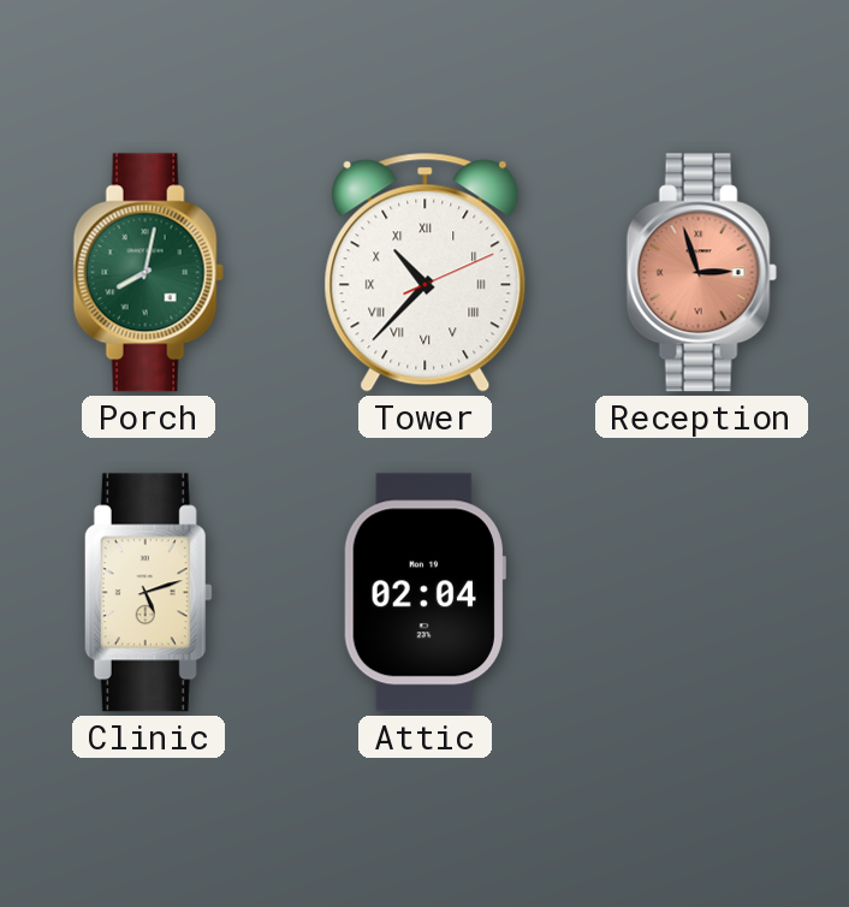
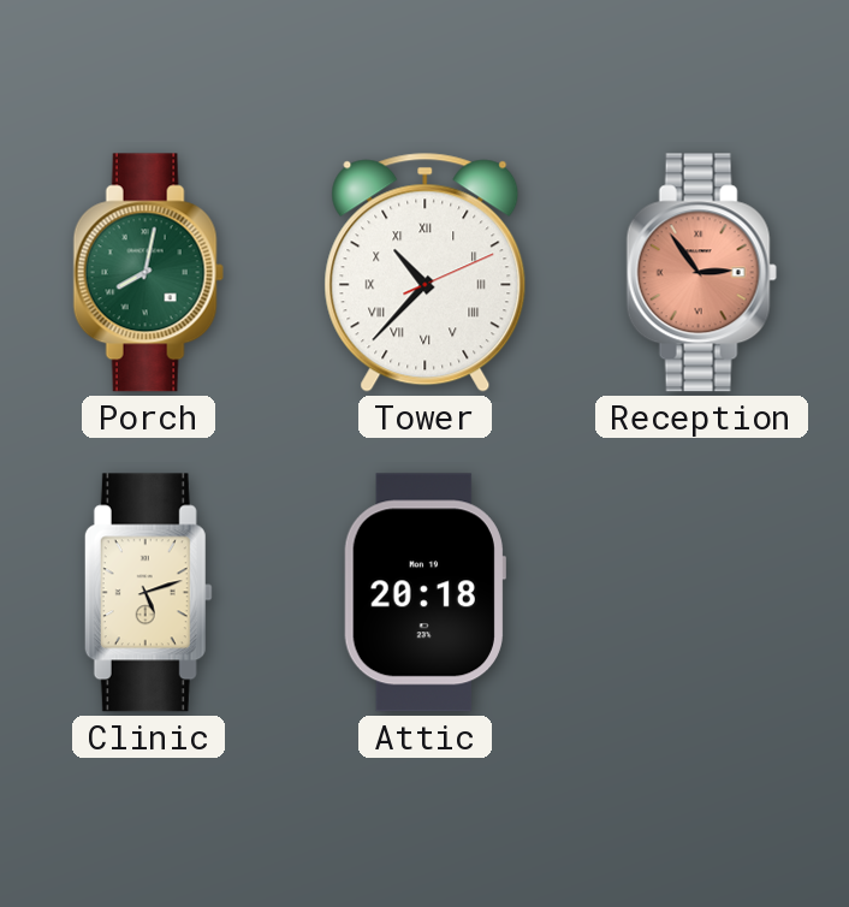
Reception: 2:57 -> 2:54
Attic: 02:04 -> 20:18
